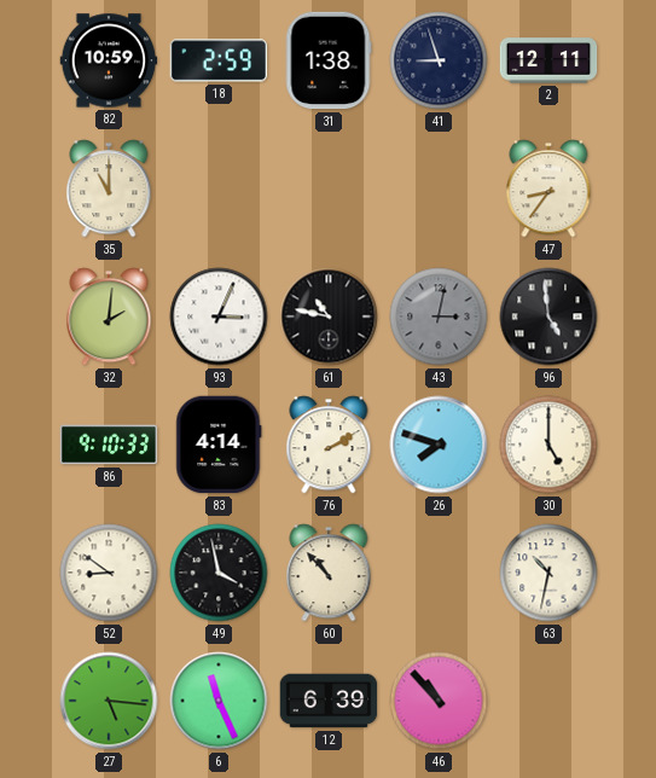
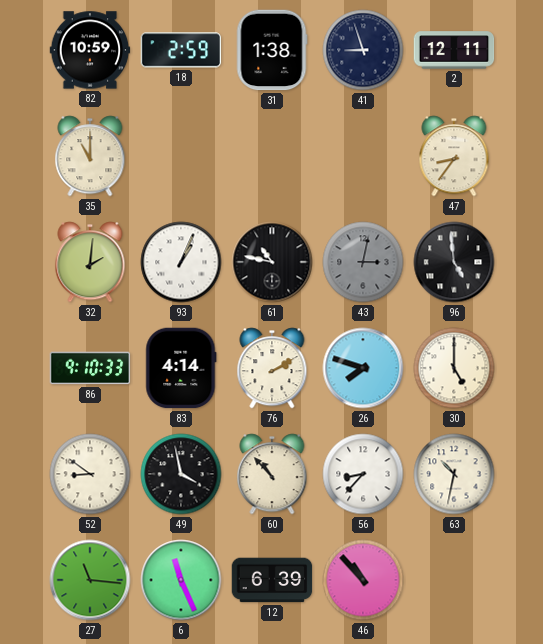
93: 3:04 -> 1:04
56: none -> 8:37
27: 5:16 -> 11:16
